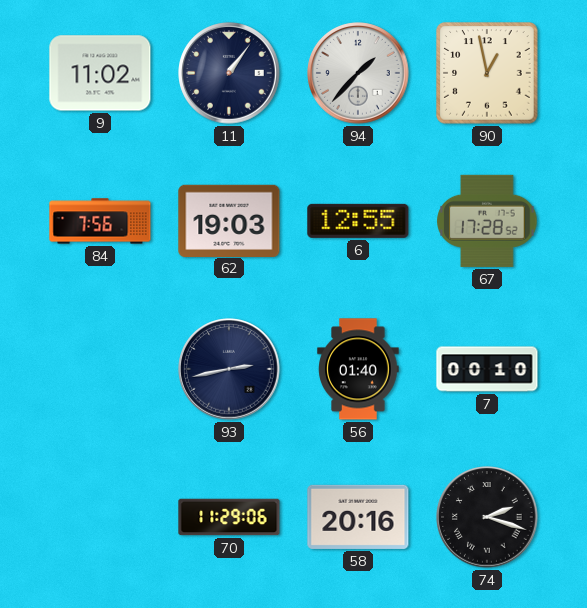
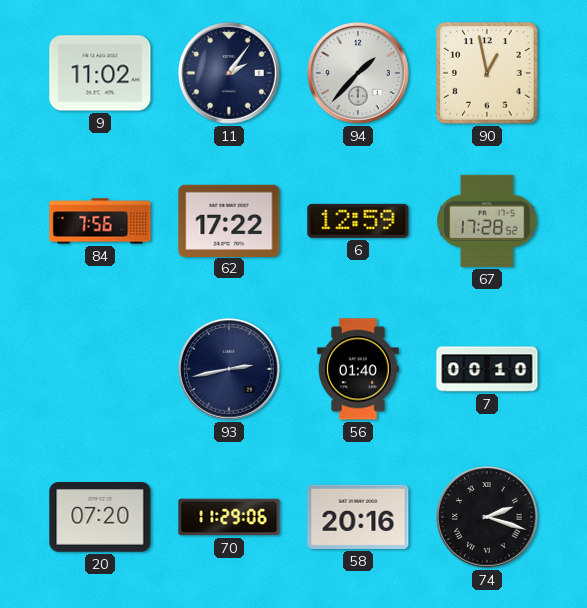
11: 1:06 -> 2:06
62: 19:03 -> 17:22
6: 12:55 -> 12:59
20: none -> 07:20
